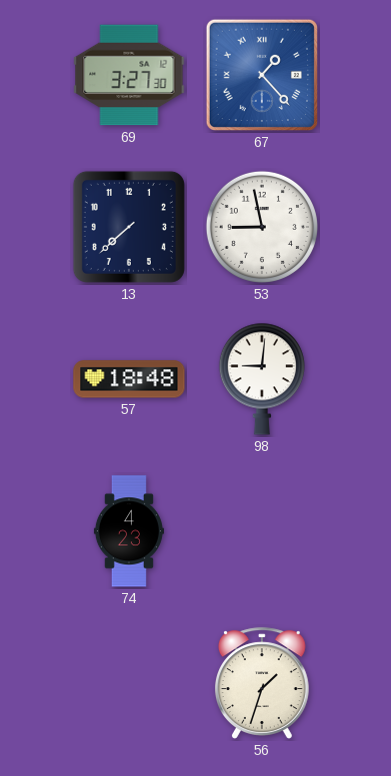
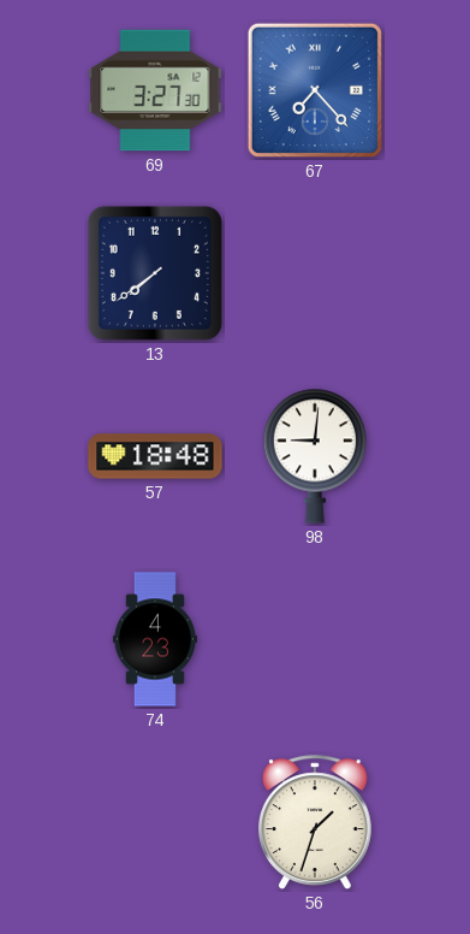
67: 1:23 -> 7:23
13: 7:38 -> 7:39
53: 8:58 -> none
